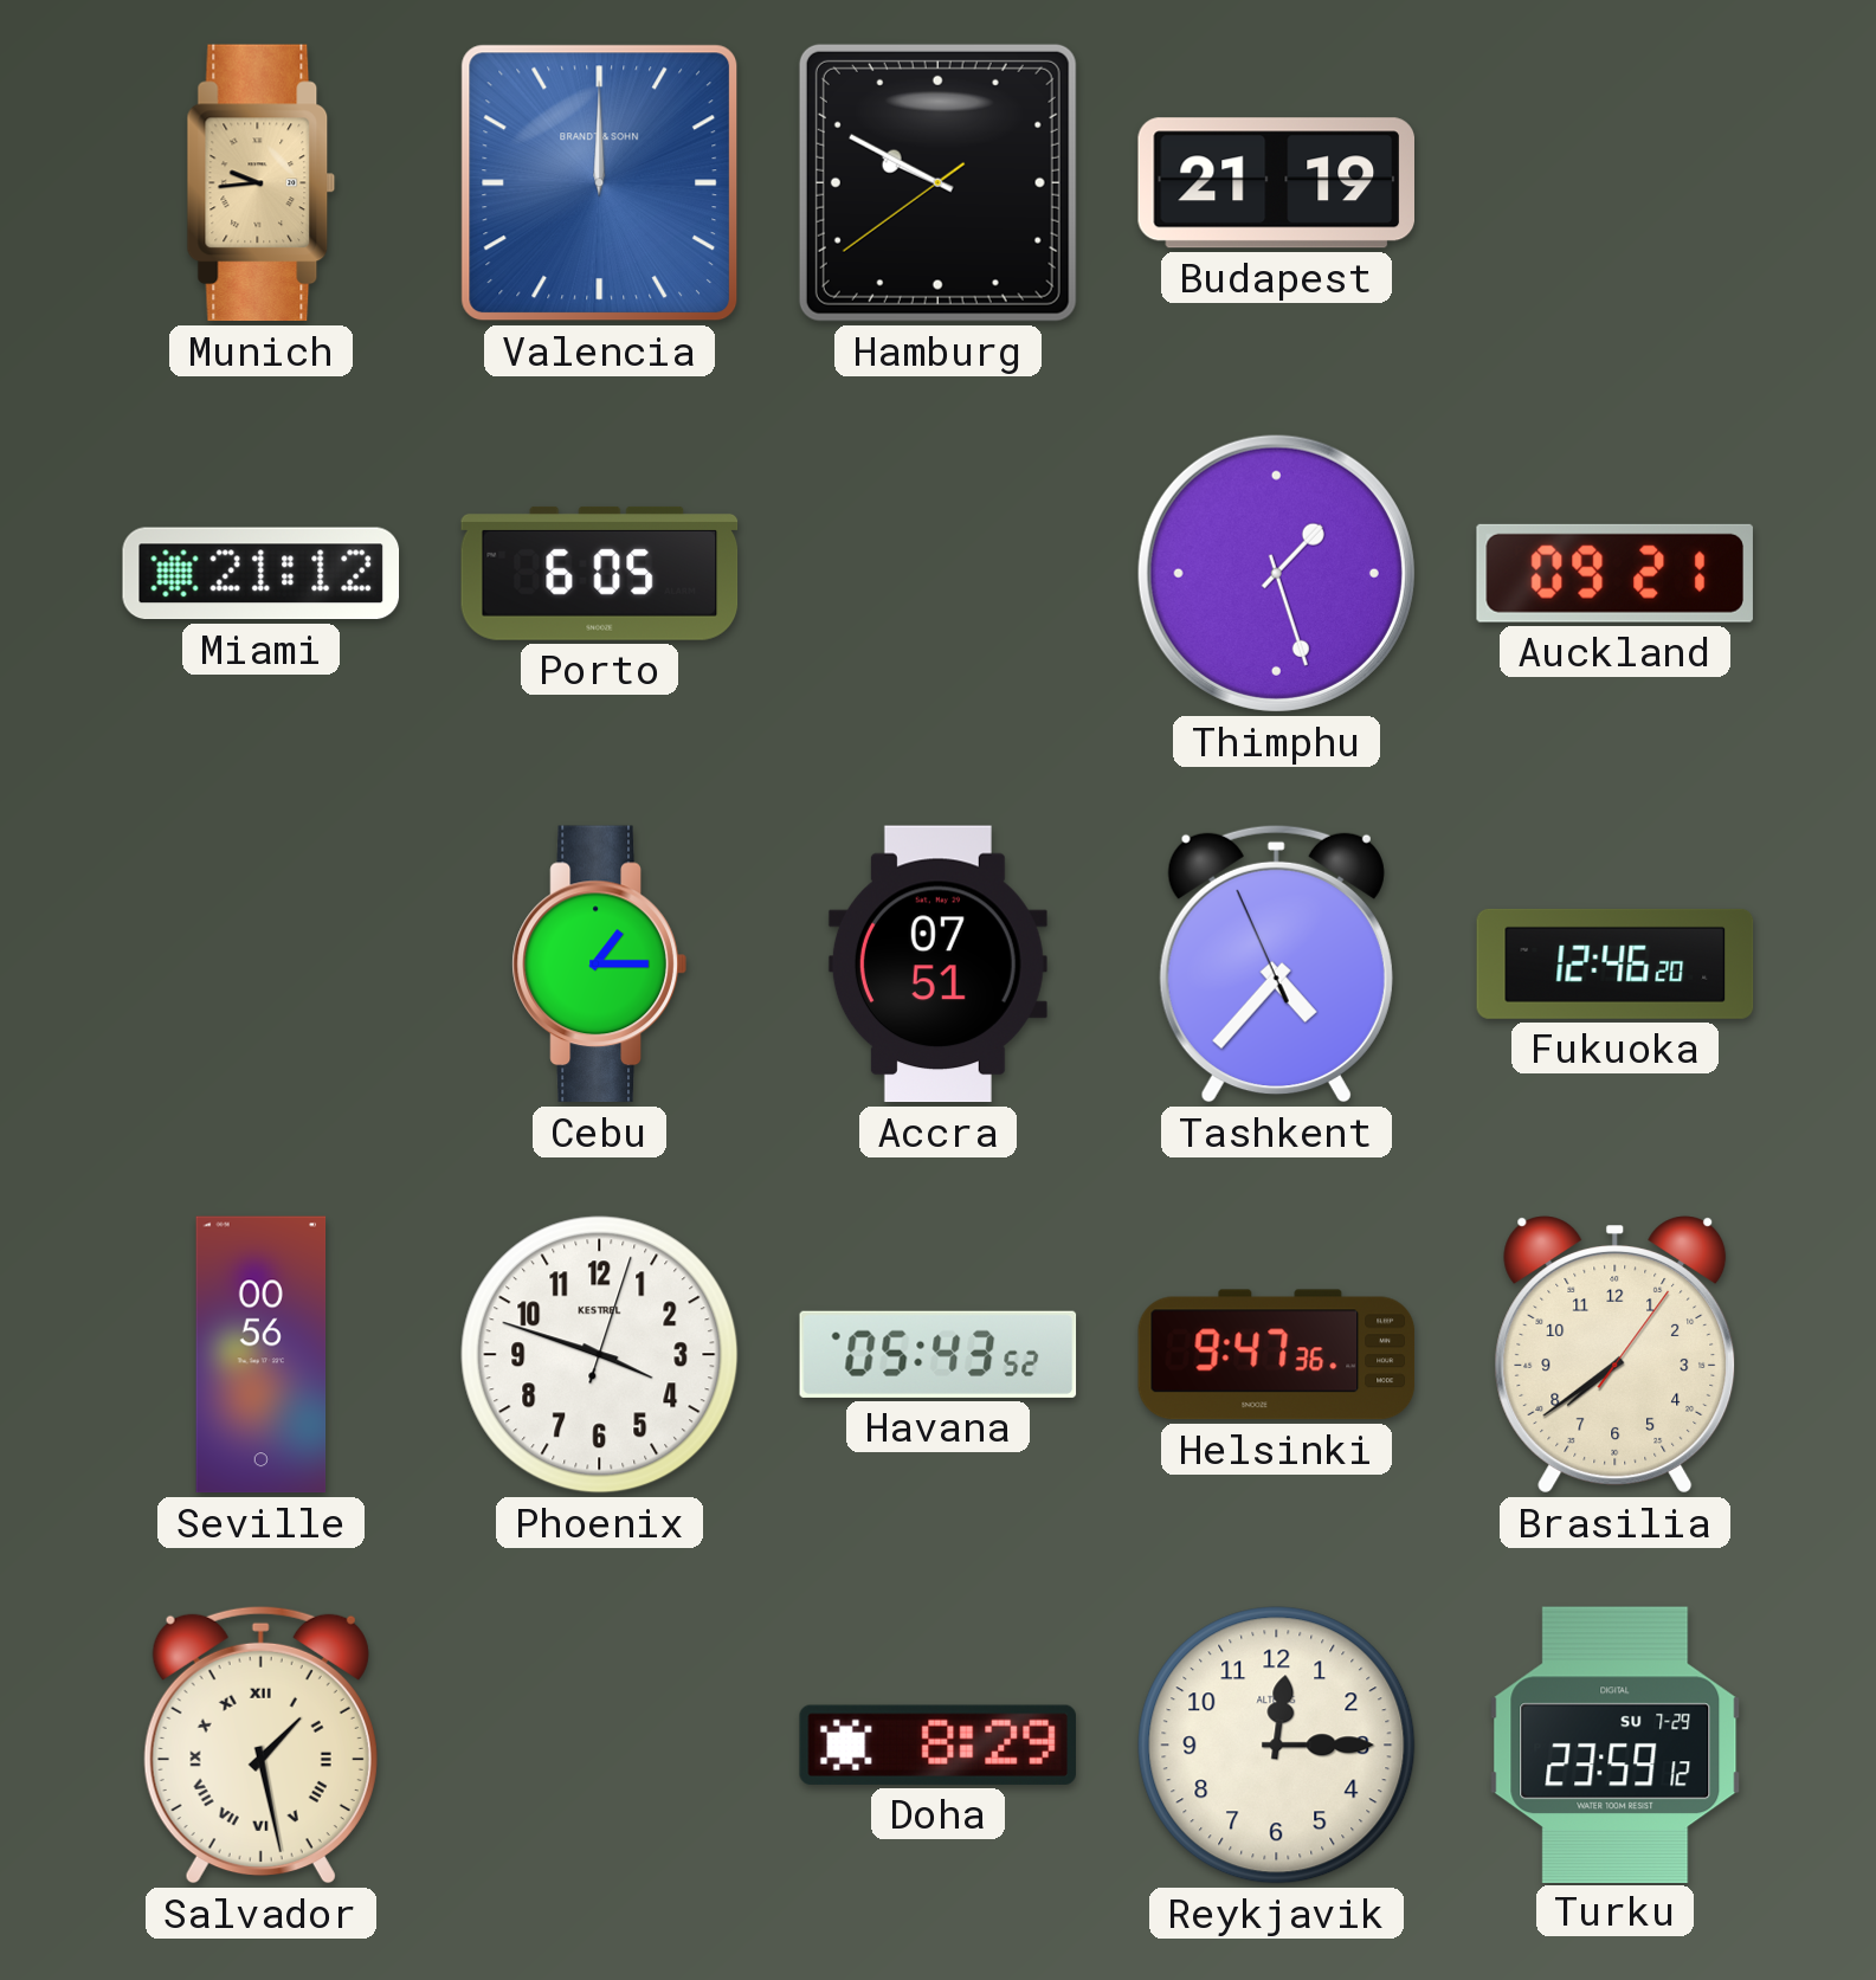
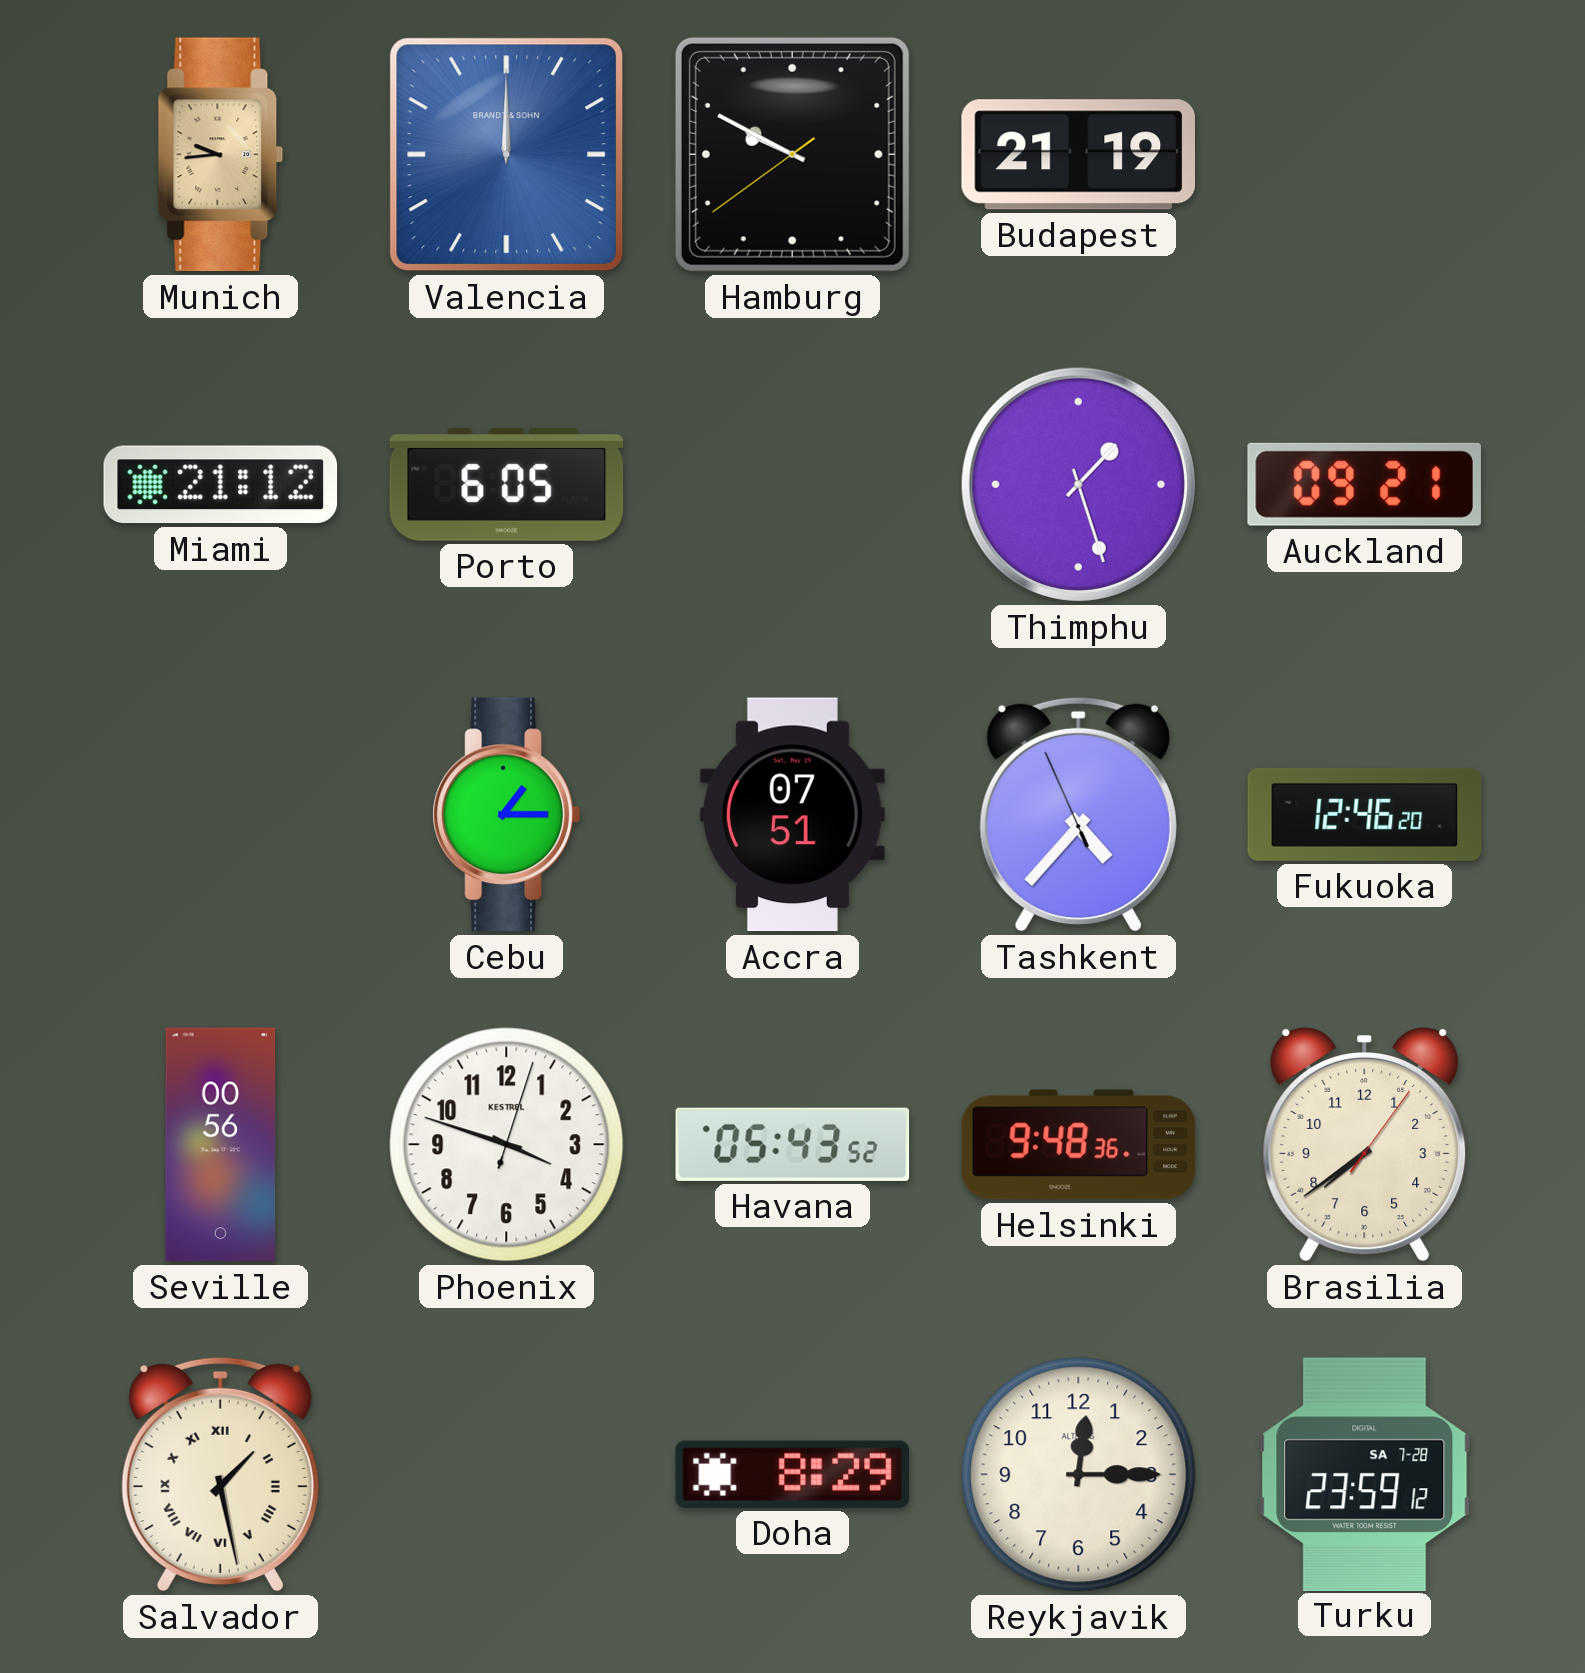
Helsinki: 9:47 -> 9:48
Turku date: SU 7-29 -> SA 7-28
